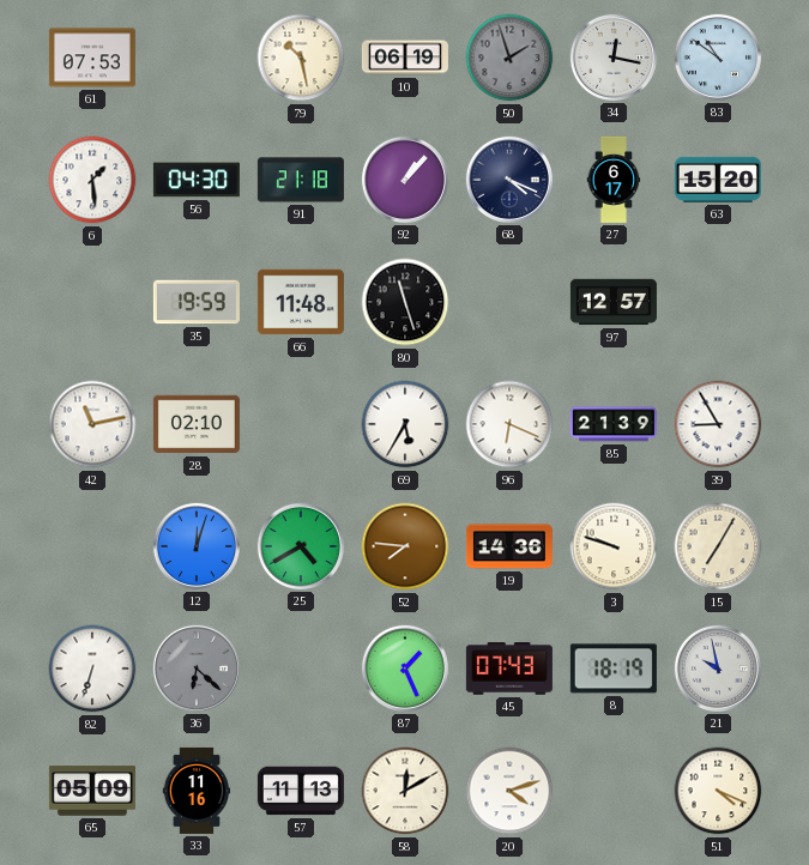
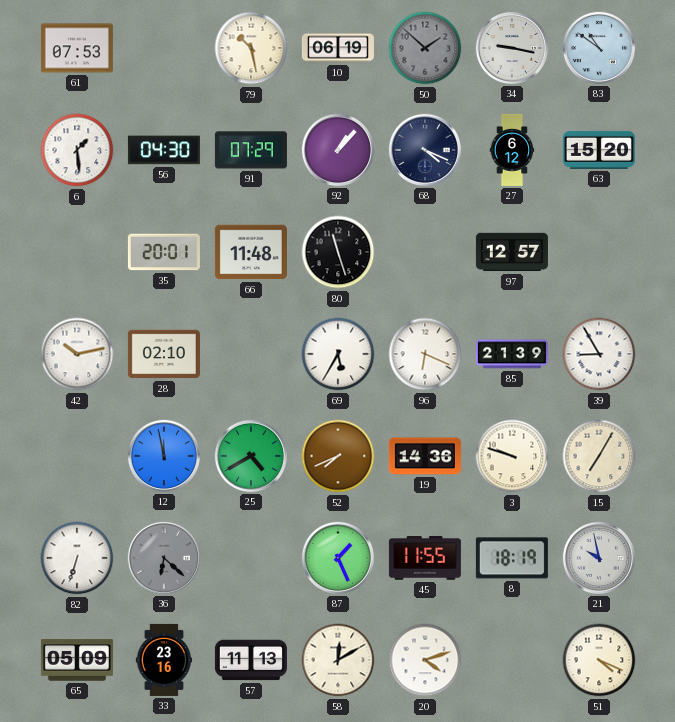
50: 1:57 -> 1:52
34: 12:17 -> 9:17
91: 21:18 -> 07:29
27: 6:17 -> 6:12
35: 19:59 -> 20:01
42: 11:13 -> 10:13
12: 12:03 -> 11:58
52: 7:46 -> 7:41
45: 07:43 -> 11:55
33: 11:16 -> 23:16
